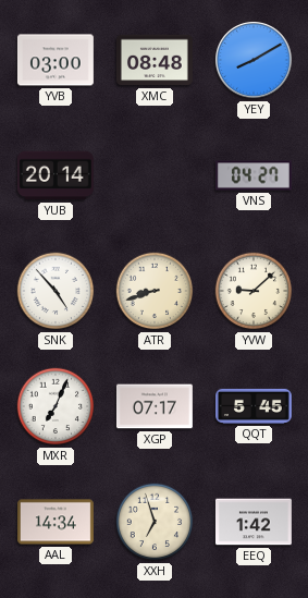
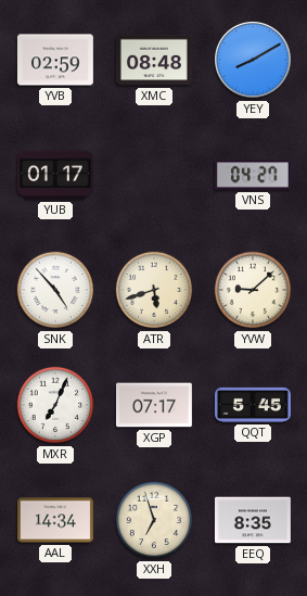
YVB: 03:00 -> 02:59
YUB: 20:14 -> 01:17
ATR: 8:42 -> 5:42
EEQ: 1:42 -> 8:35
